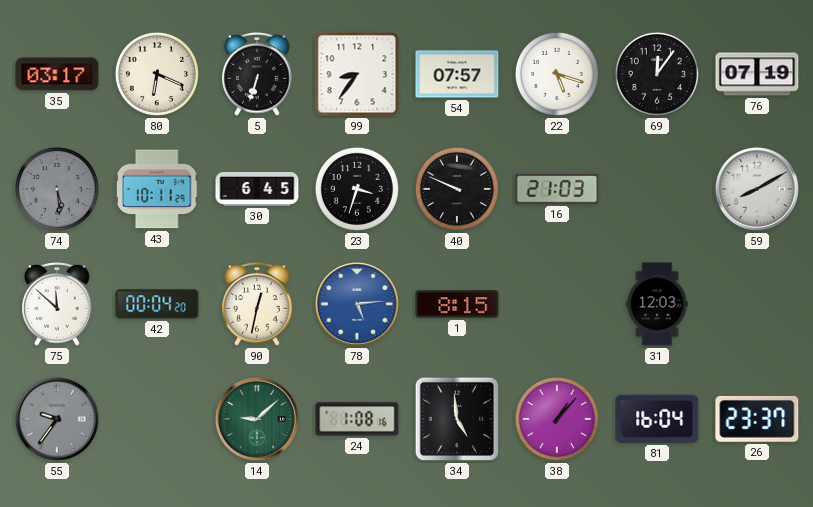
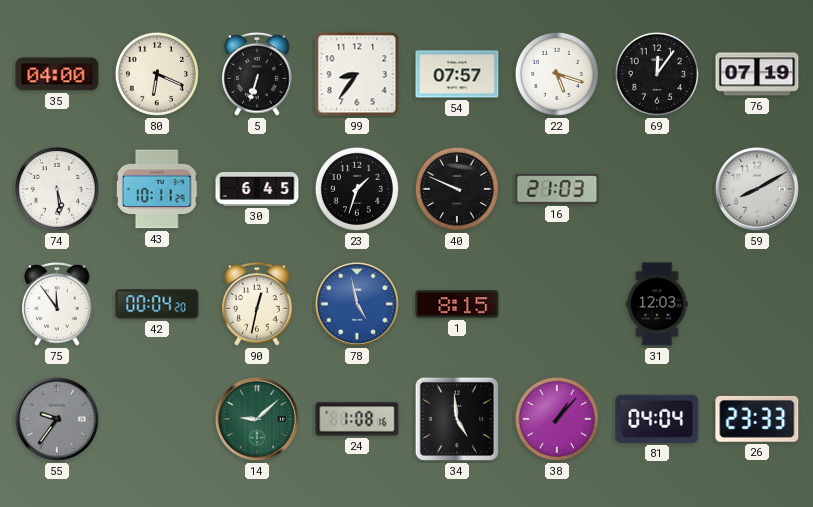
35: 03:17 -> 04:00
74 dial: grey -> white
23: 3:33 -> 1:33
75: 11:52 -> 11:54
78: 5:14 -> 4:58
81: 16:04 -> 04:04
26: 23:37 -> 23:33
